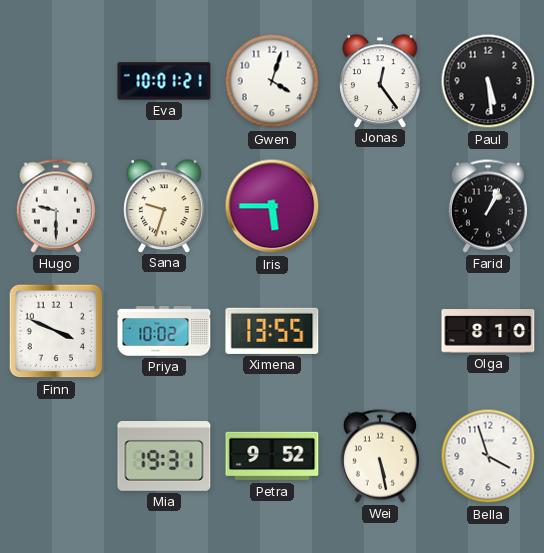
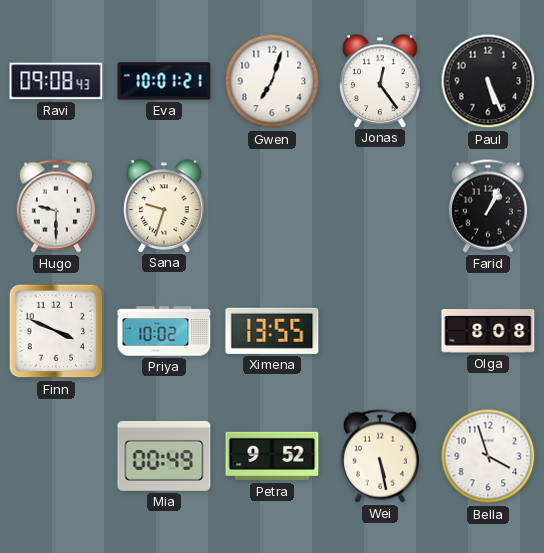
Ravi: none -> 09:08
Gwen: 4:03 -> 7:03
Paul: 5:29 -> 5:26
Iris: 5:45 -> none
Olga: 8:10 -> 8:08
Mia: 19:31 -> 00:49
